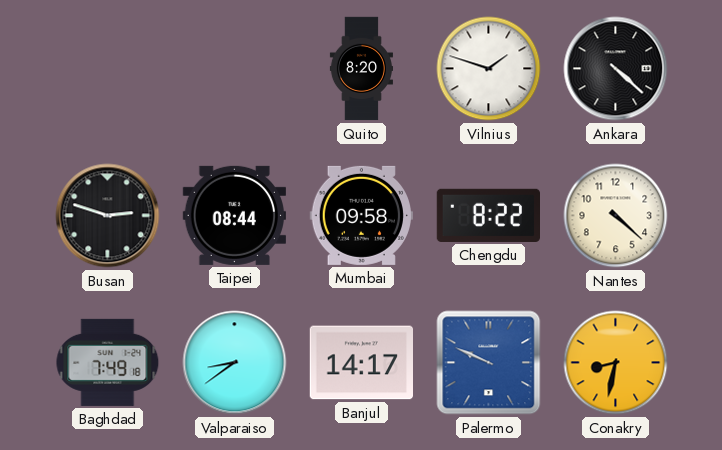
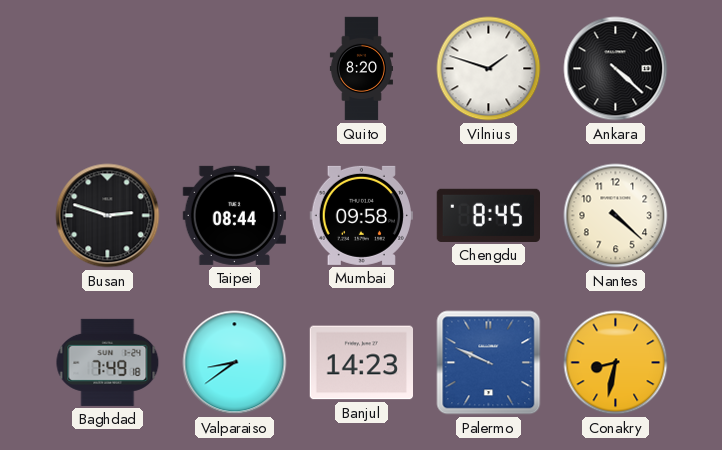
Chengdu: 8:22 -> 8:45
Banjul: 14:17 -> 14:23
